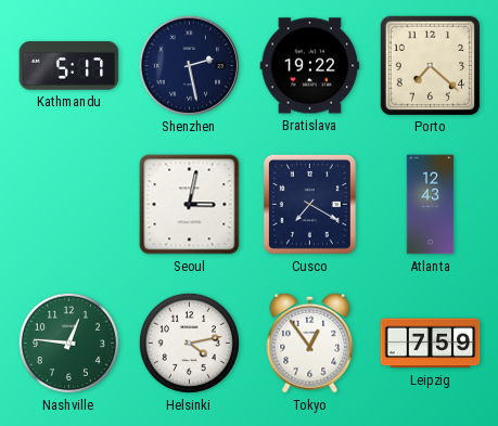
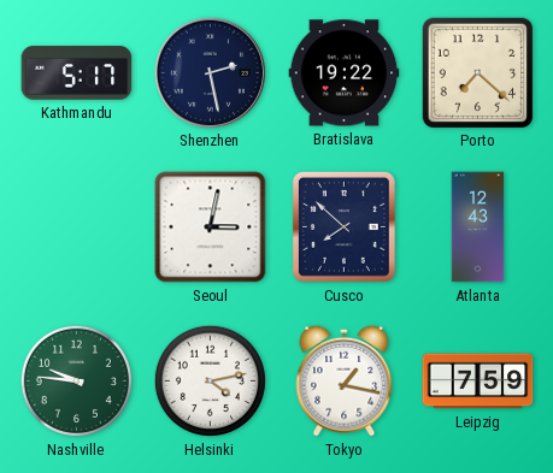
Cusco: 7:20 -> 7:52
Nashville: 12:46 -> 9:46
Tokyo: 12:54 -> 1:17
